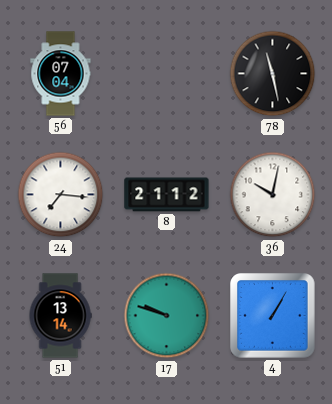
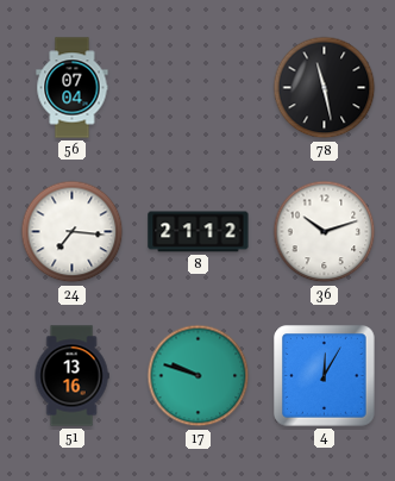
36: 10:02 -> 10:12
51: 13:14 -> 13:16
4: 1:05 -> 12:05
